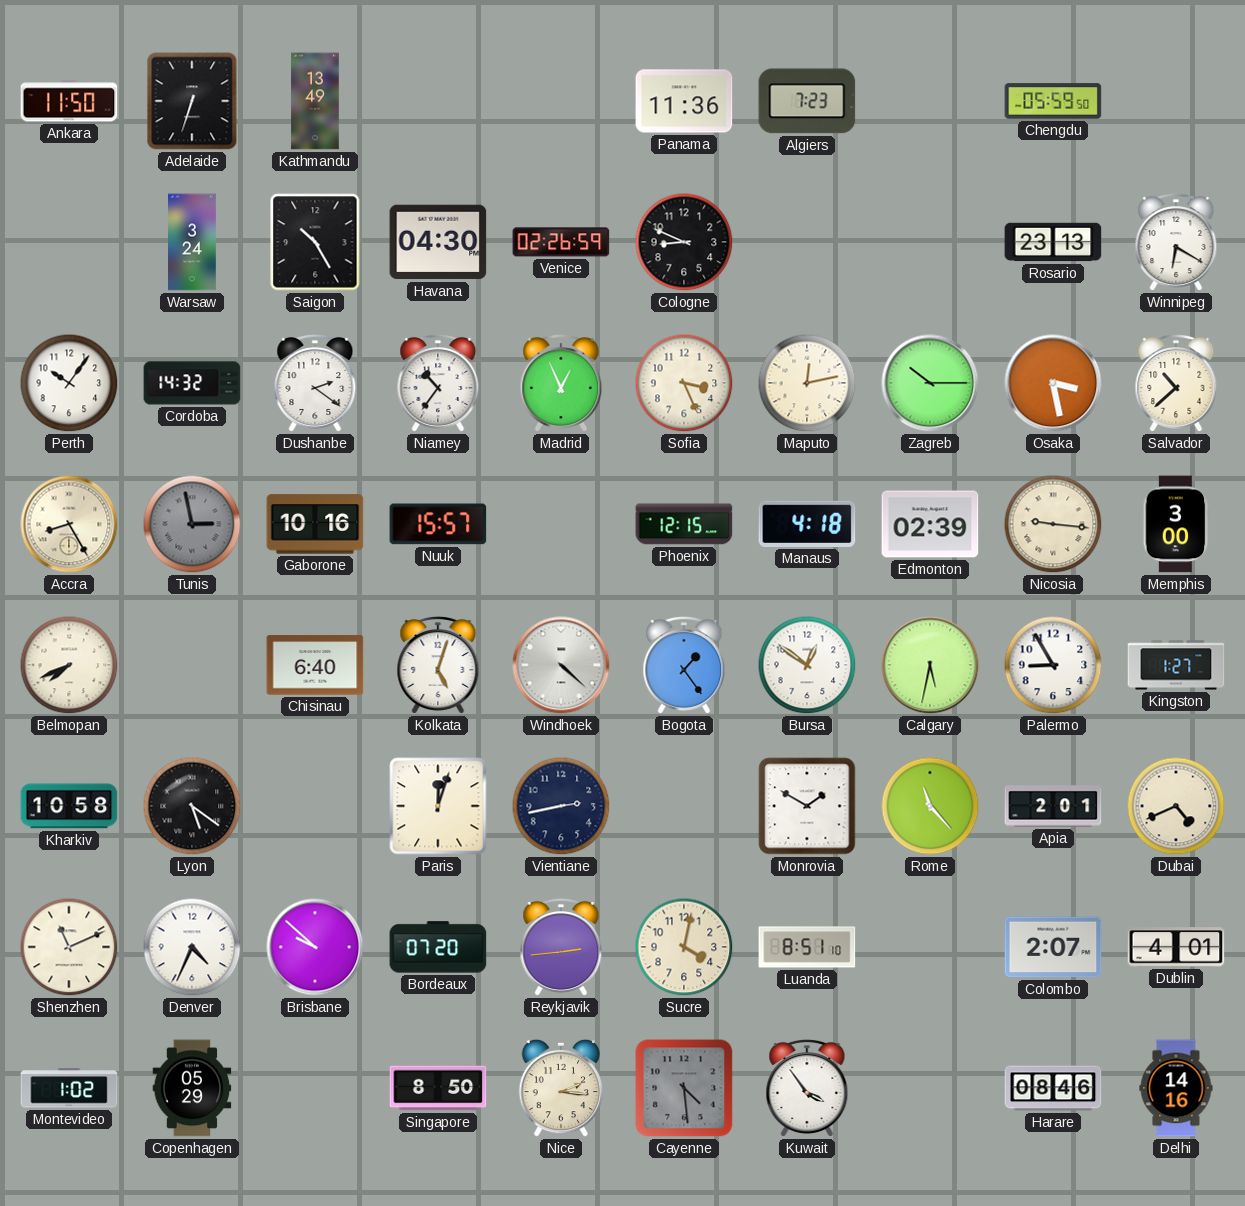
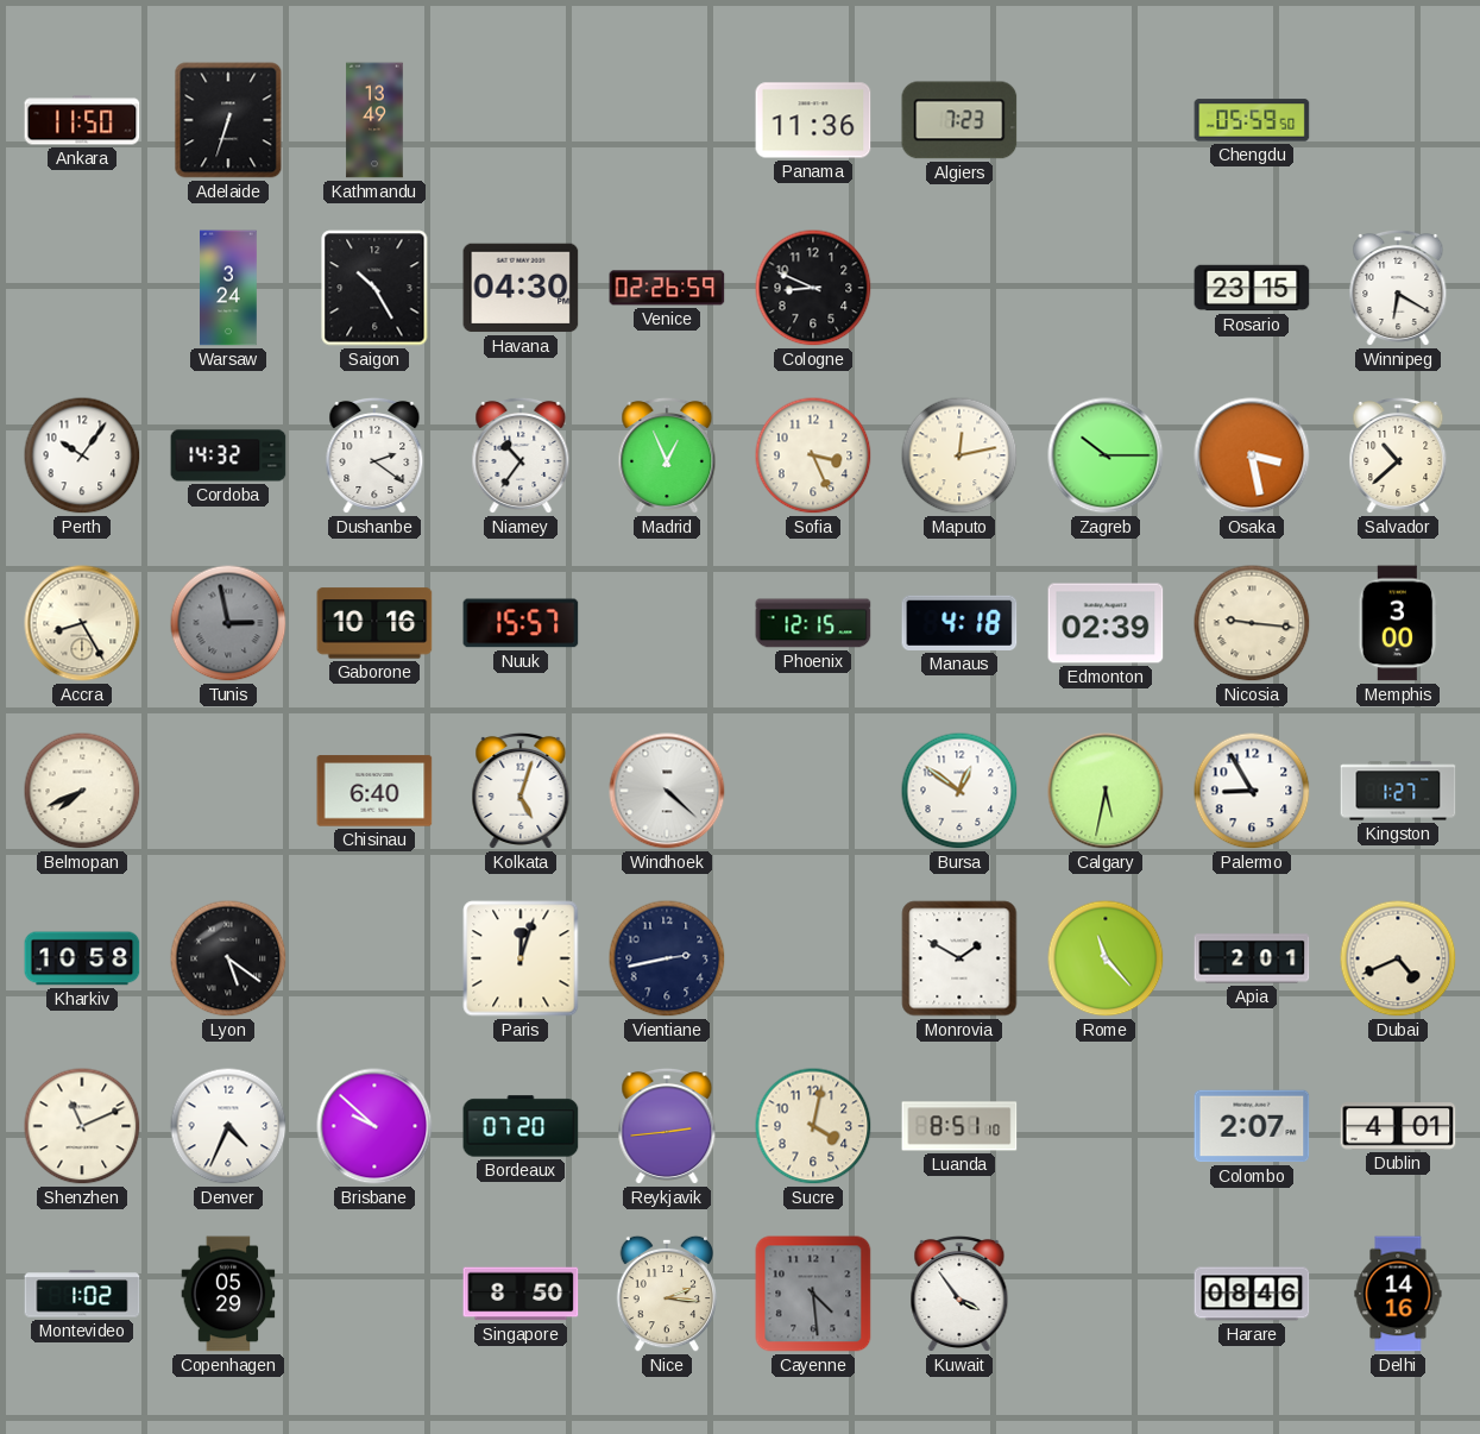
Rosario: 23:13 -> 23:15
Bogota: 1:24 -> none
